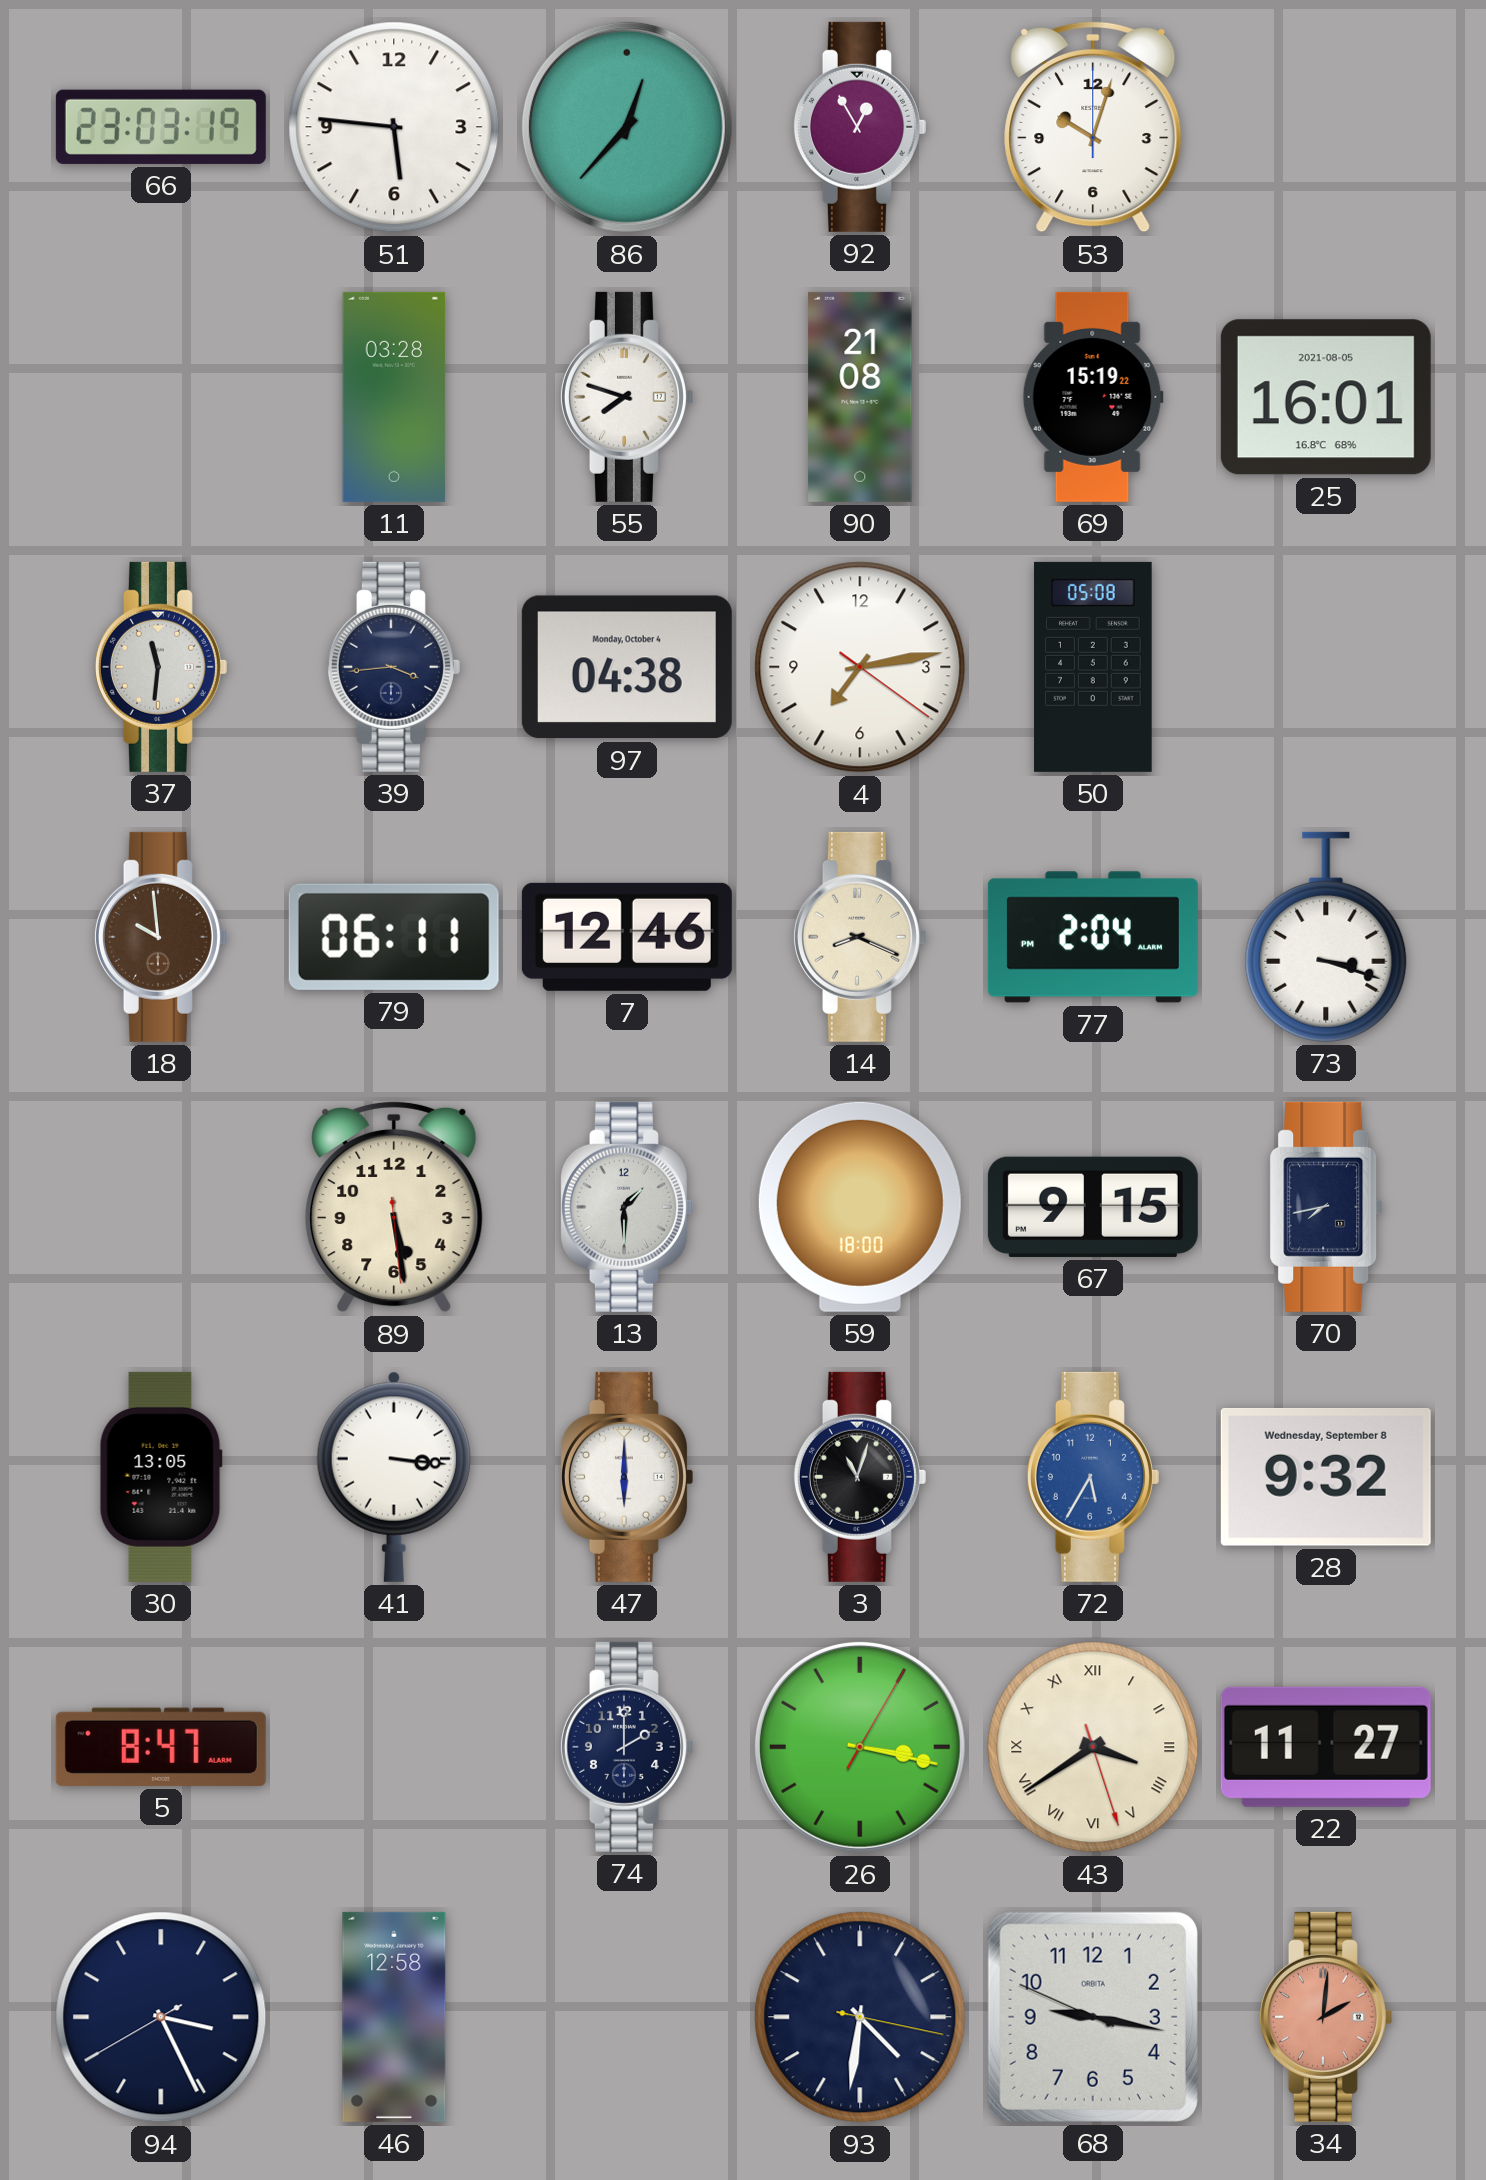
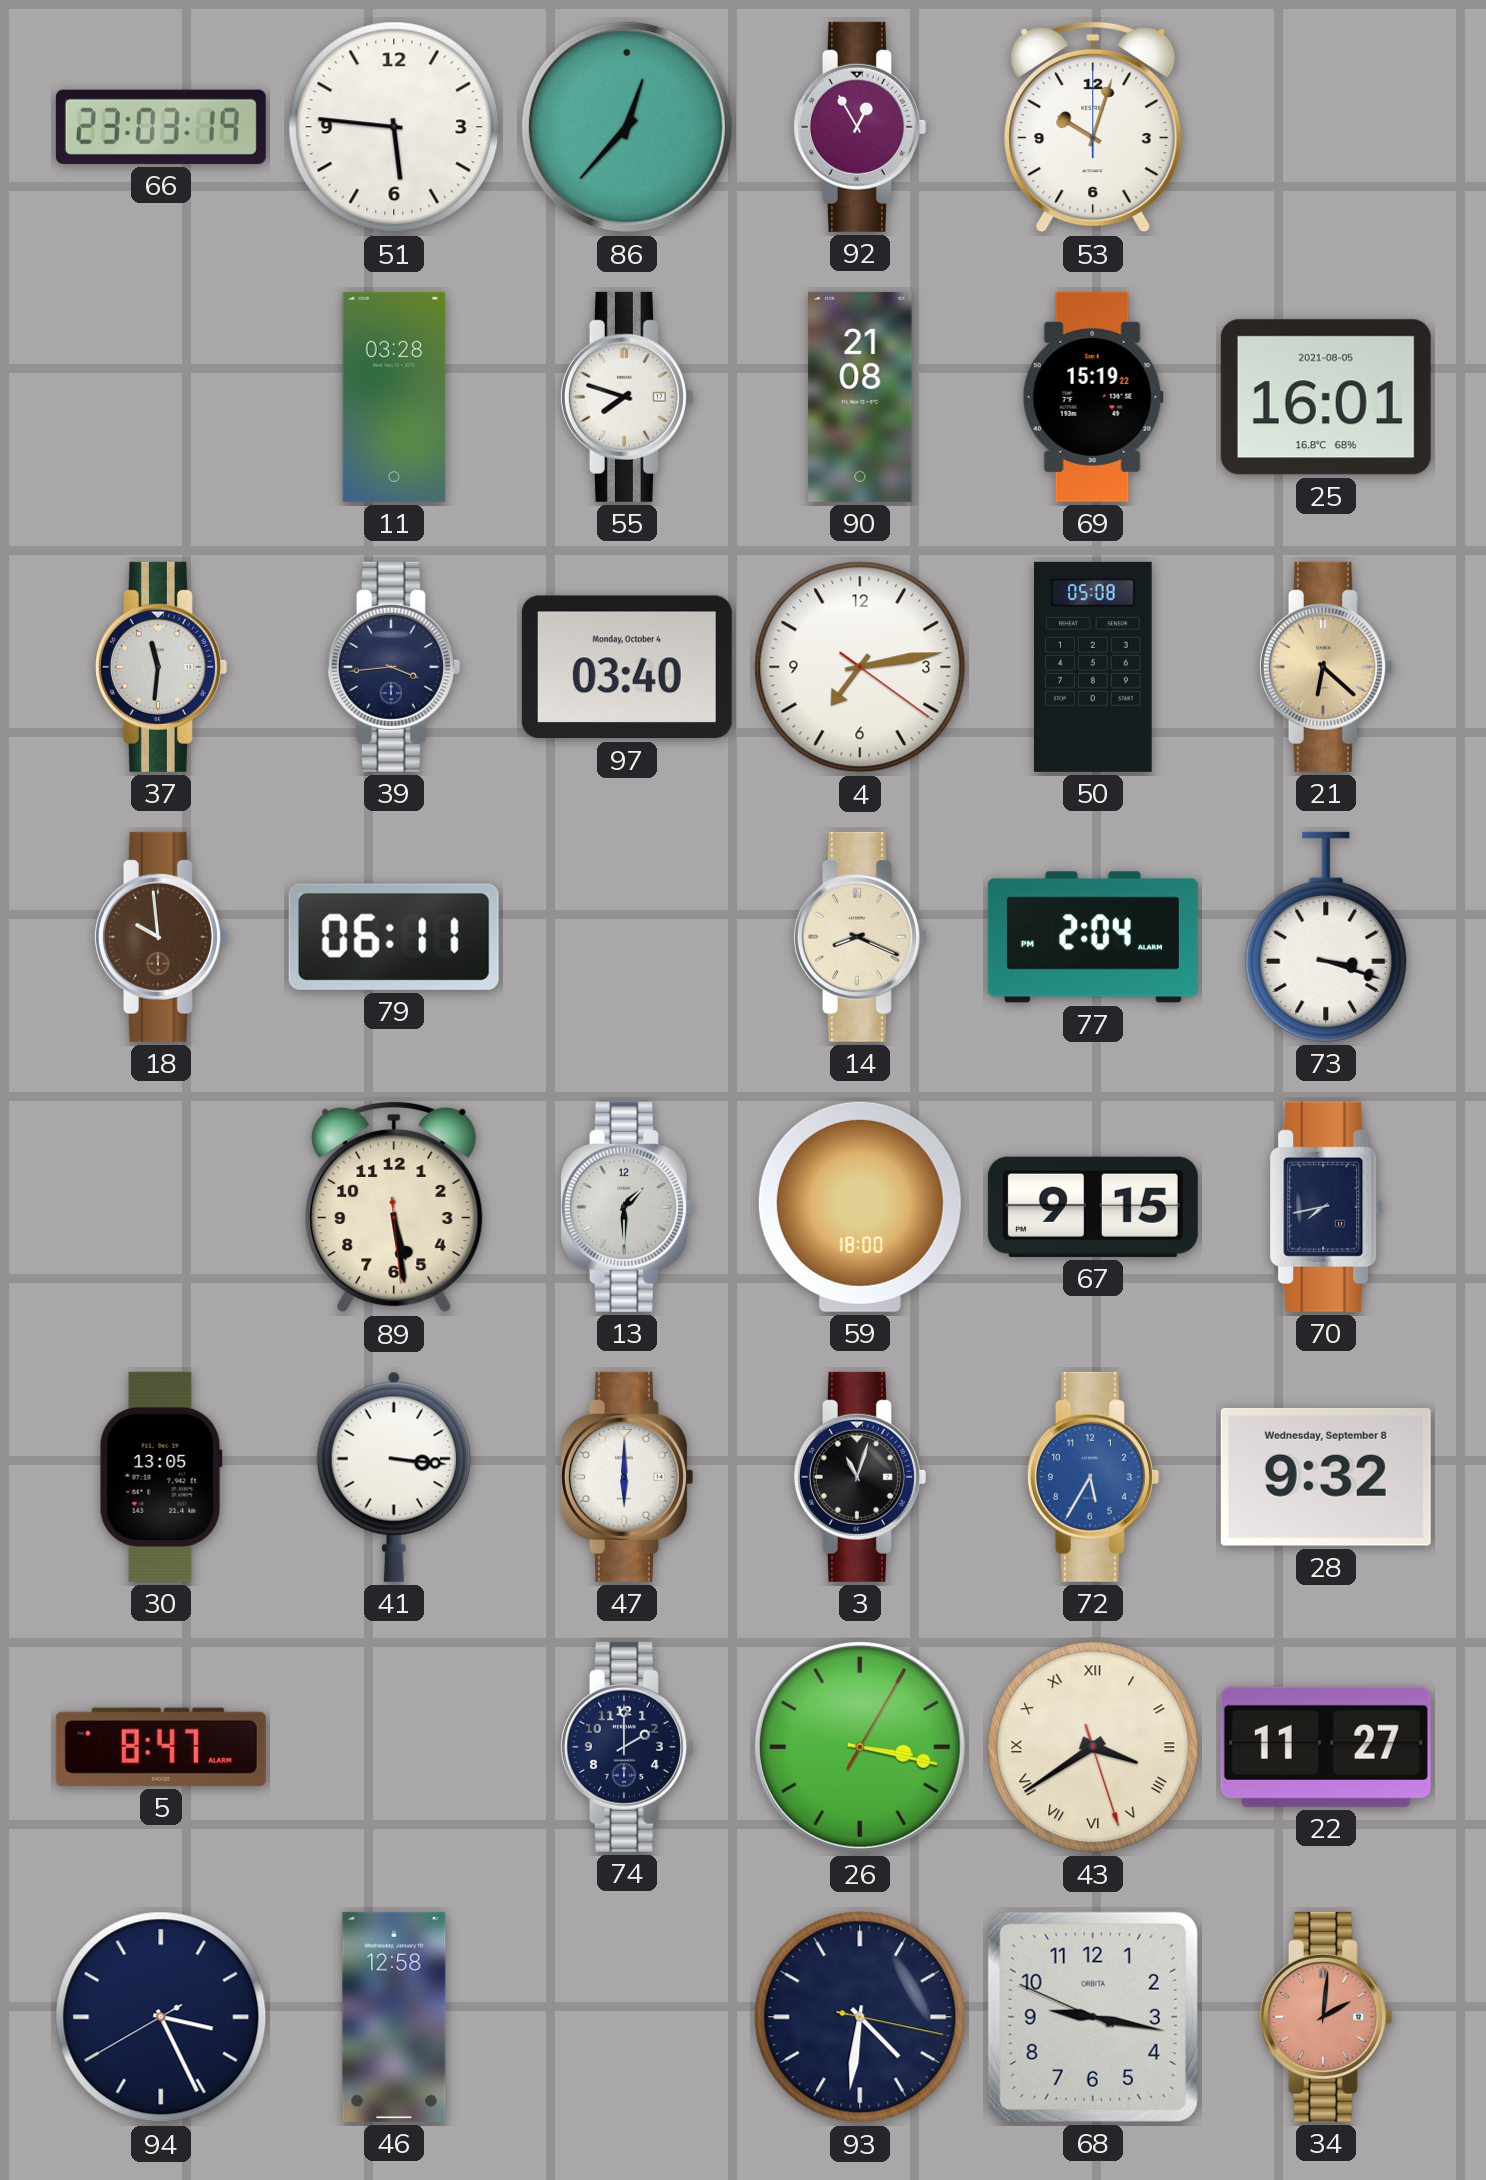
97: 04:38 -> 03:40
21: none -> 6:22
7: 12:46 -> none
